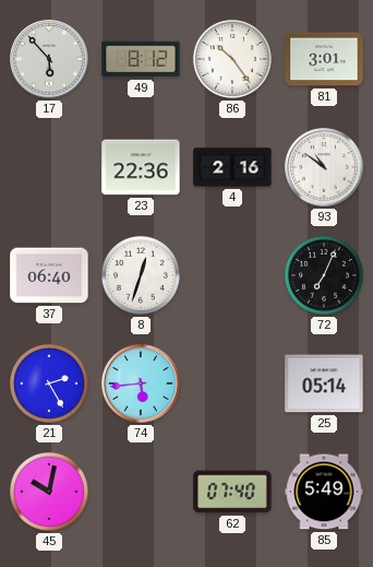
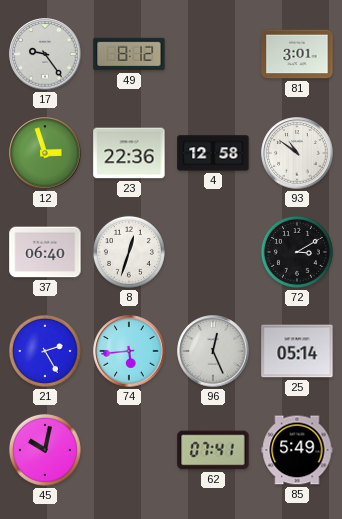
17: 5:53 -> 9:24
86: 10:24 -> none
12: none -> 2:57
4: 2:16 -> 12:58
72: 7:04 -> 3:10
96: none -> 12:26
62: 07:40 -> 07:41
